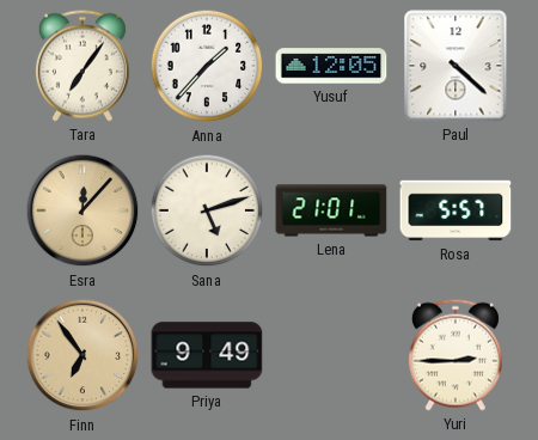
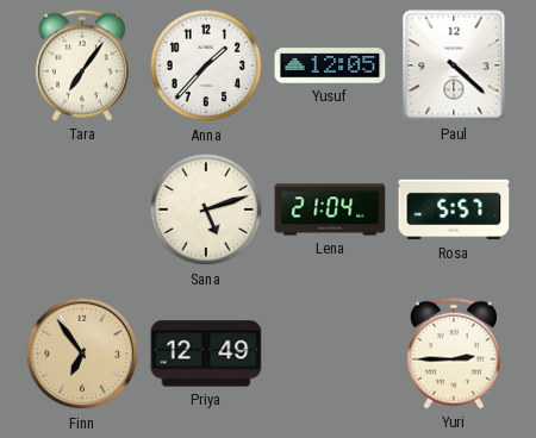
Esra: 12:07 -> none
Lena: 21:01 -> 21:04
Priya: 9:49 -> 12:49
